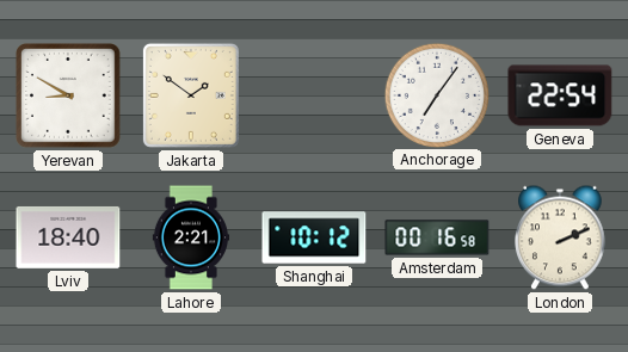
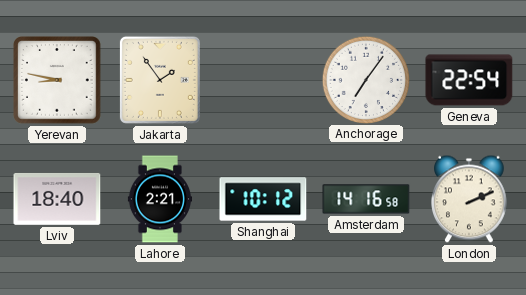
Yerevan: 8:50 -> 8:47
Jakarta: 1:51 -> 1:54
Amsterdam: 00:16 -> 14:16
